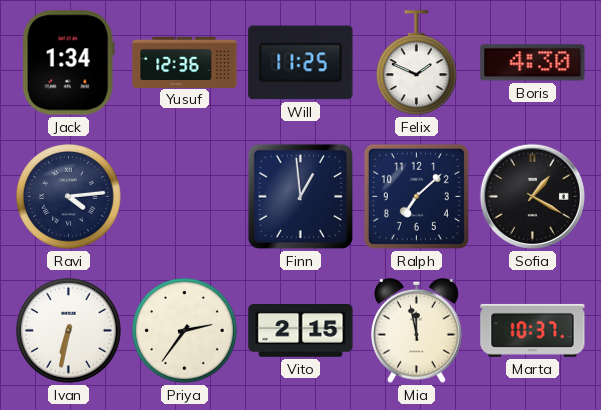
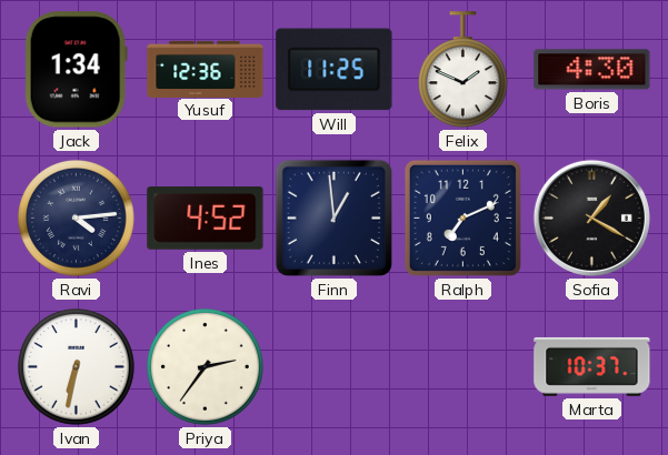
Ines: none -> 4:52
Ralph: 7:08 -> 7:11
Vito: 2:15 -> none
Mia: 11:58 -> none
